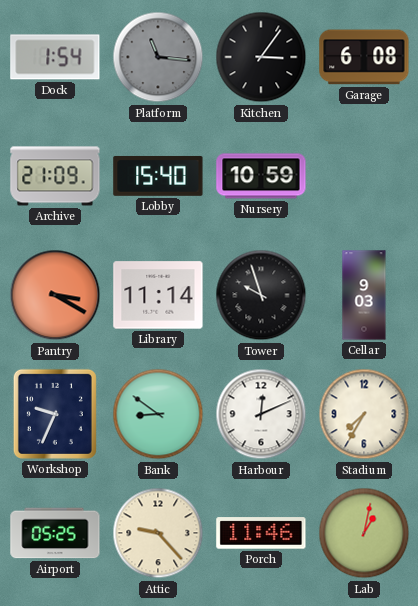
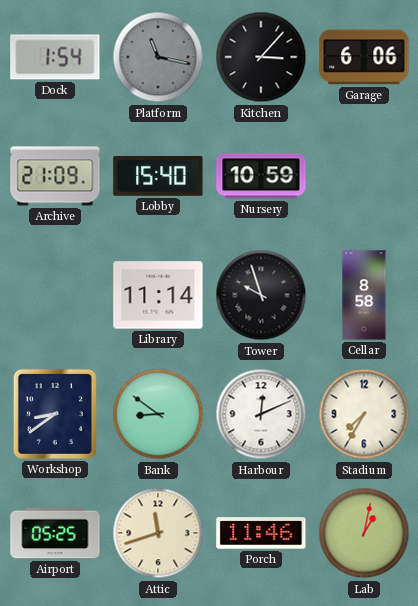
Platform: 11:16 -> 11:17
Kitchen: 3:06 -> 3:07
Garage: 6:08 -> 6:06
Pantry: 3:20 -> none
Cellar: 9:03 -> 8:58
Workshop: 9:34 -> 8:39
Attic: 9:23 -> 11:42
